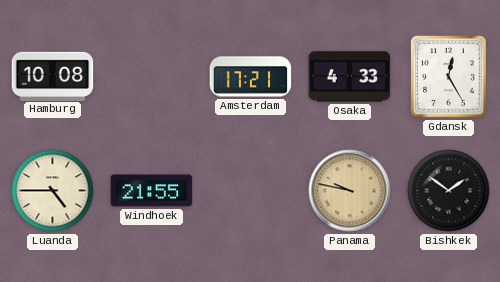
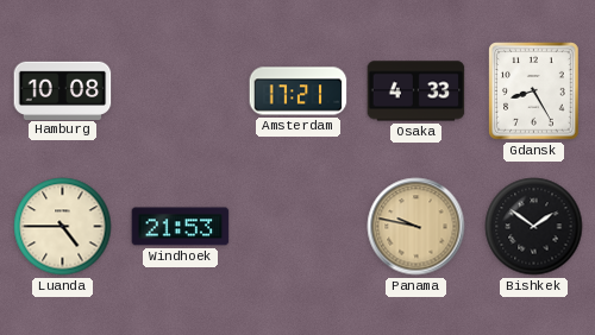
Gdansk: 12:25 -> 8:25
Windhoek: 21:55 -> 21:53
